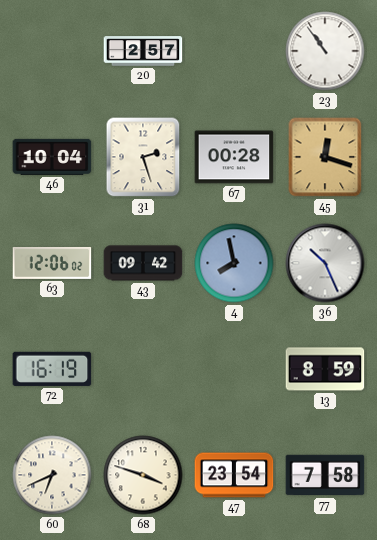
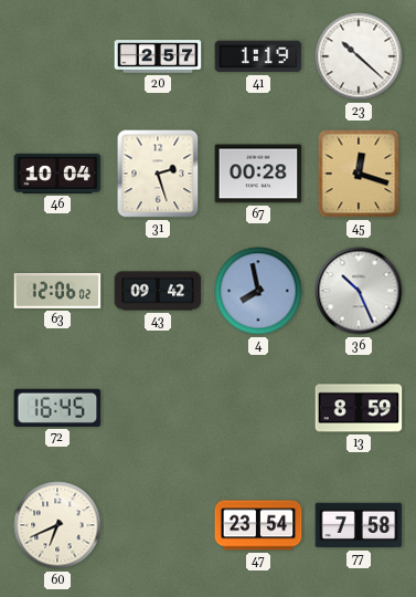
41: none -> 1:19
23: 10:54 -> 10:22
72: 16:19 -> 16:45
68: 3:48 -> none
